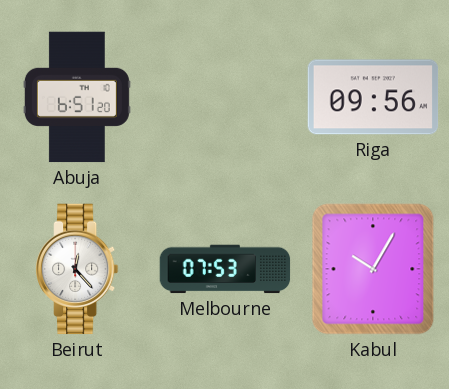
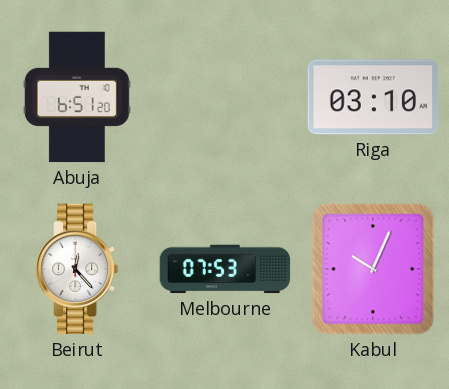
Riga: 09:56 -> 03:10
Kabul: 10:05 -> 10:04
